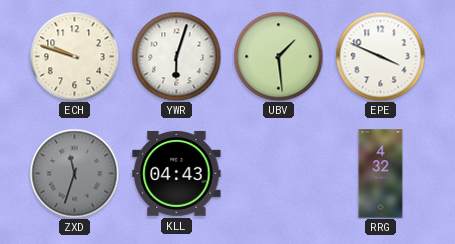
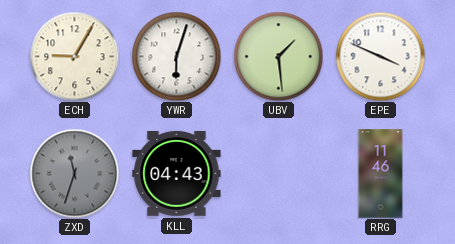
ECH: 9:48 -> 9:05
RRG: 4:32 -> 11:46
